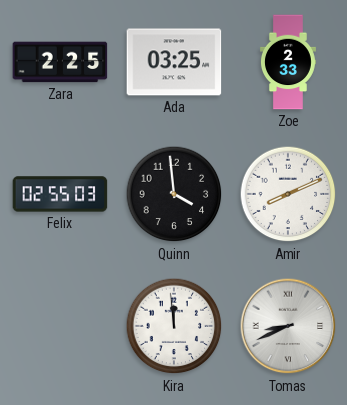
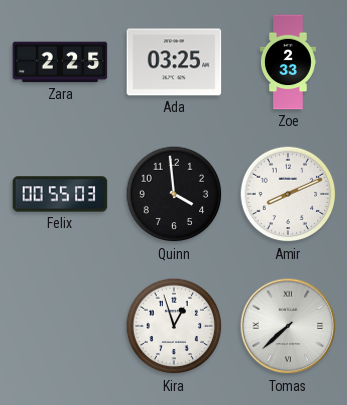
Felix: 02:55 -> 00:55
Kira: 11:59 -> 12:57
Tomas: 8:41 -> 7:38
